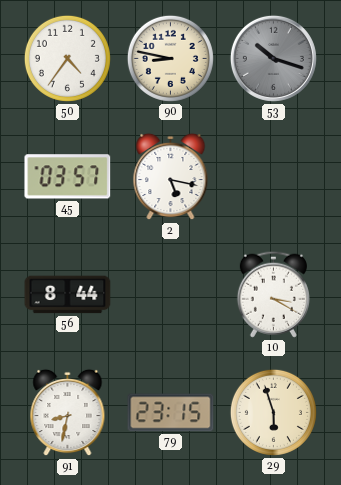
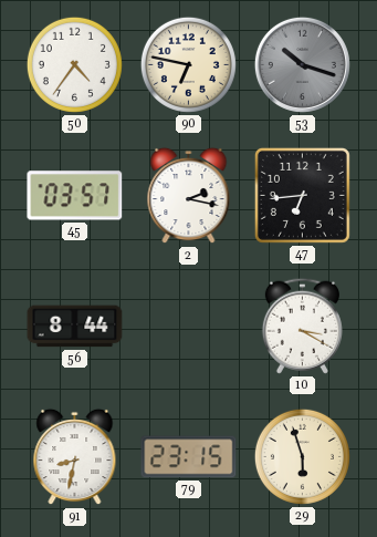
90: 8:47 -> 6:47
2: 5:17 -> 2:17
47: none -> 6:44
